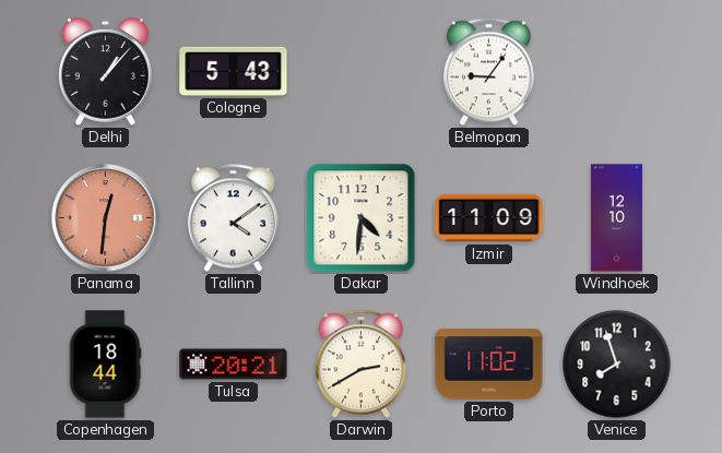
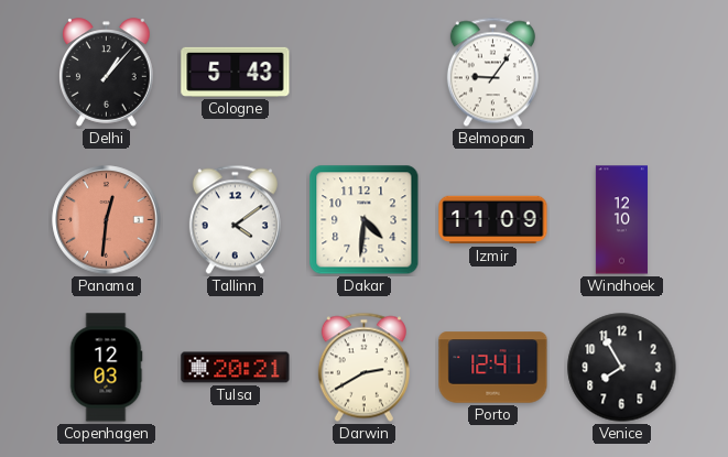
Copenhagen: 18:44 -> 12:03
Porto: 11:02 -> 12:41
Venice: 7:57 -> 7:55
